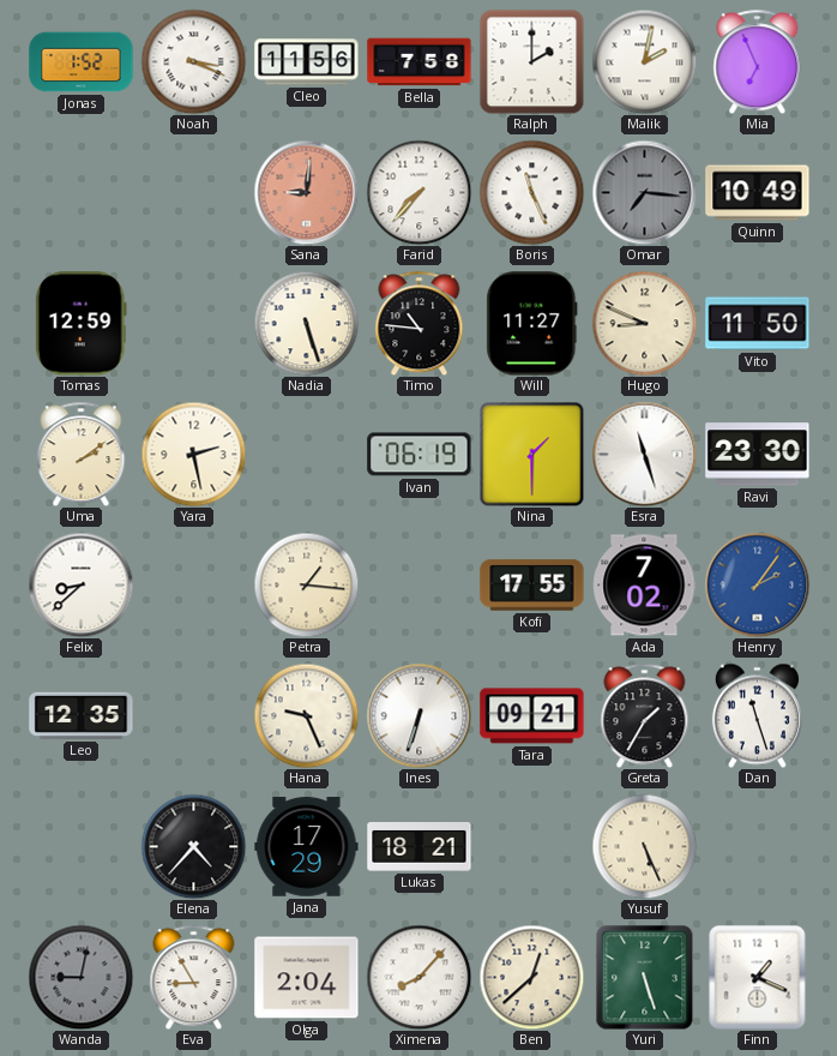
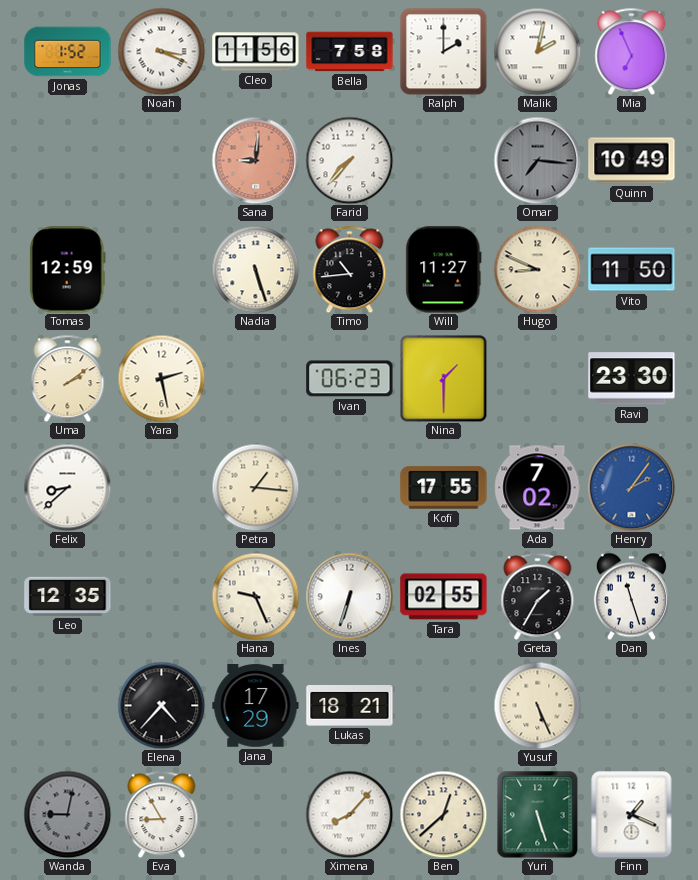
Boris: 11:26 -> none
Timo: 10:46 -> 10:44
Ivan: 06:19 -> 06:23
Esra: 11:27 -> none
Tara: 09:21 -> 02:55
Olga: 2:04 -> none
